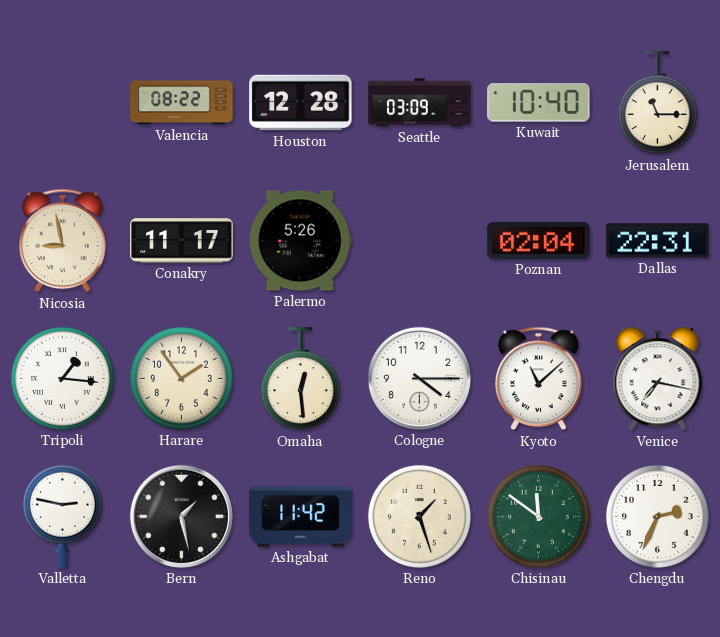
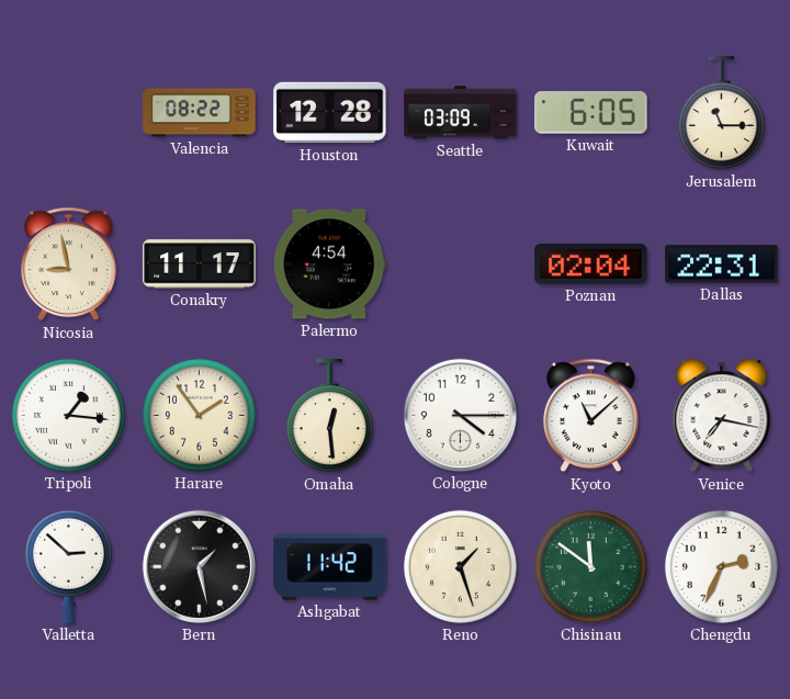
Kuwait: 10:40 -> 6:05
Palermo: 5:26 -> 4:54
Valletta: 2:47 -> 2:52
